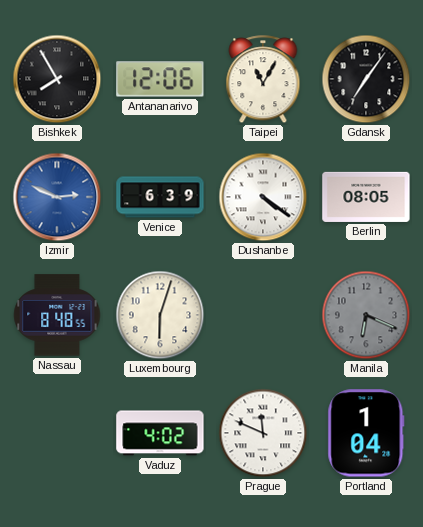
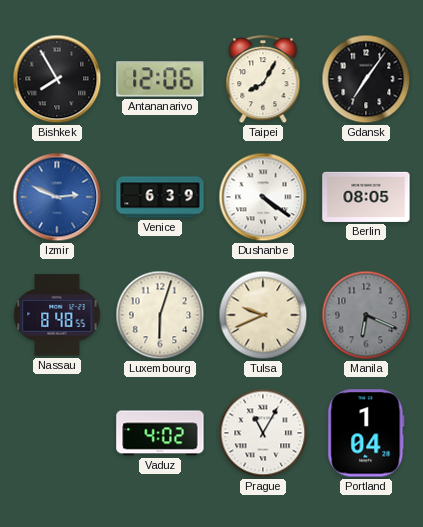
Taipei: 11:05 -> 8:05
Tulsa: none -> 9:41
Prague: 11:49 -> 11:05
